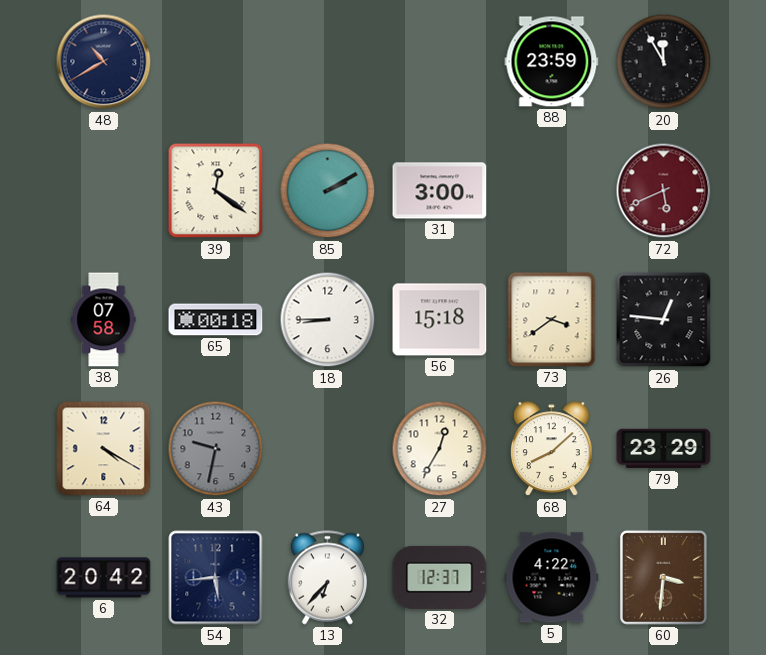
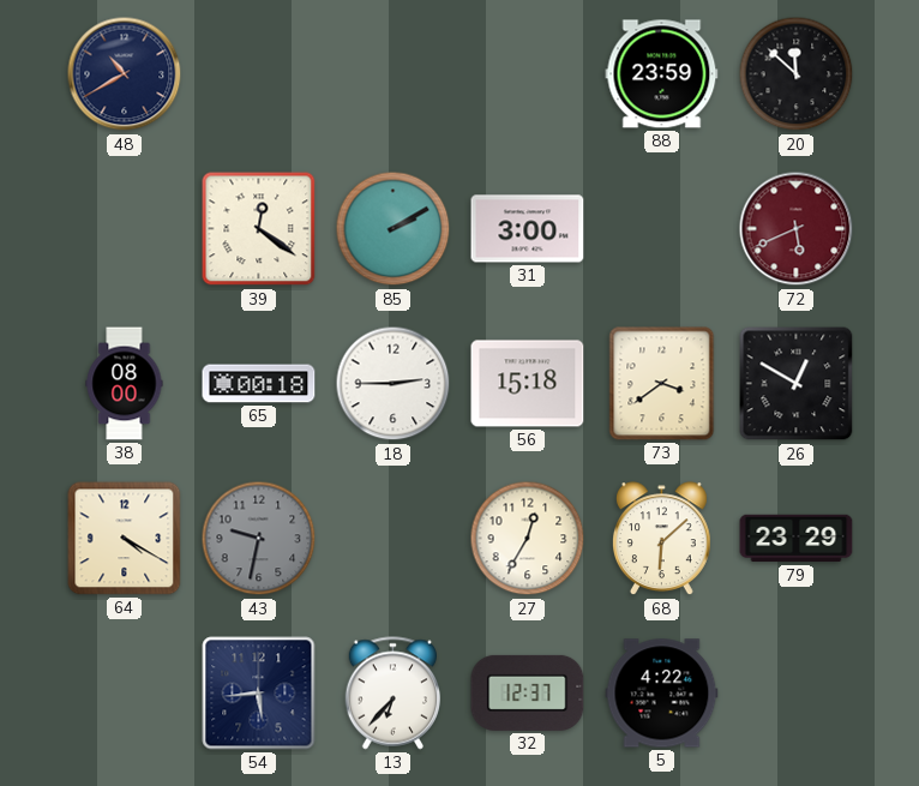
20: 11:55 -> 11:52
38: 07:58 -> 08:00
18: 8:45 -> 2:45
26: 12:46 -> 12:50
68: 8:08 -> 6:08
6: 20:42 -> none
60: 3:31 -> none
